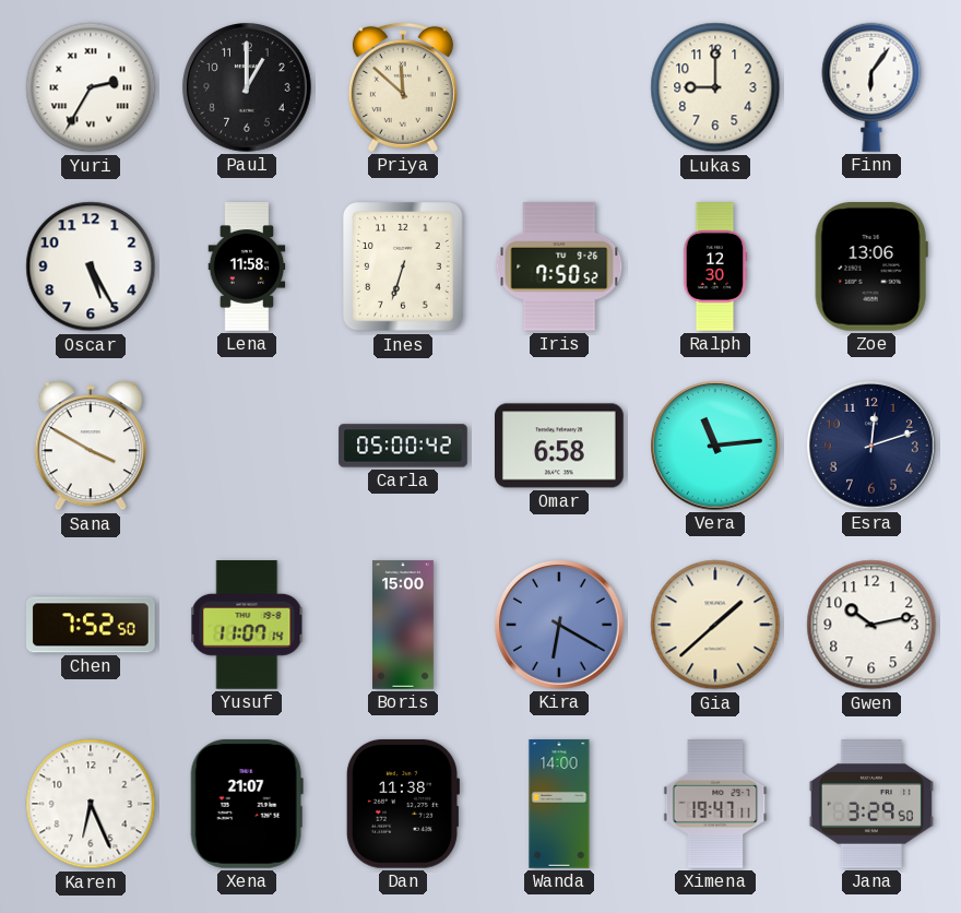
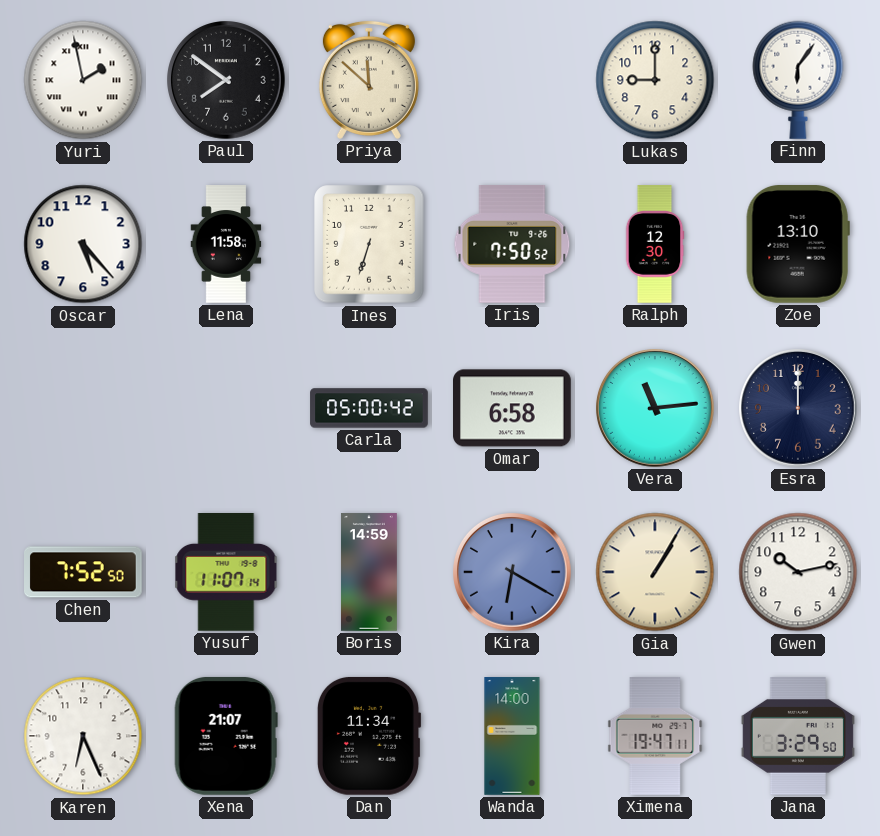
Yuri: 2:35 -> 1:58
Paul: 1:00 -> 7:51
Oscar: 5:25 -> 5:23
Zoe: 13:06 -> 13:10
Sana: 3:50 -> none
Esra: 12:12 -> 12:00
Boris: 15:00 -> 14:59
Gia: 1:38 -> 1:05
Dan: 11:38 -> 11:34
